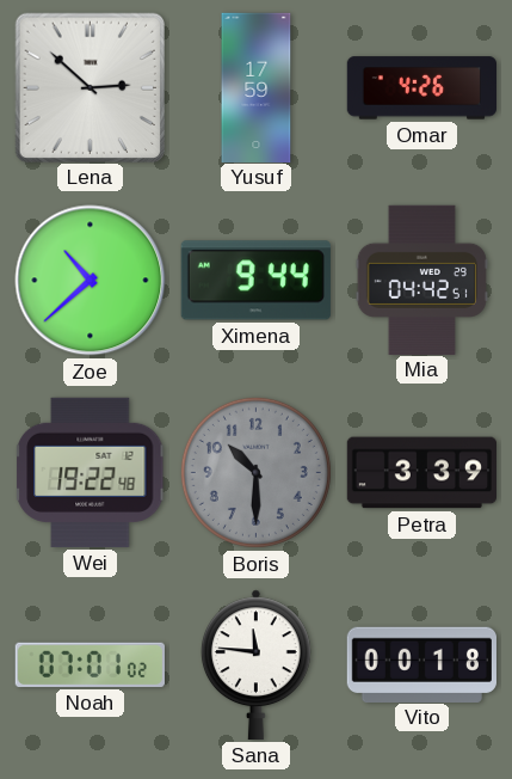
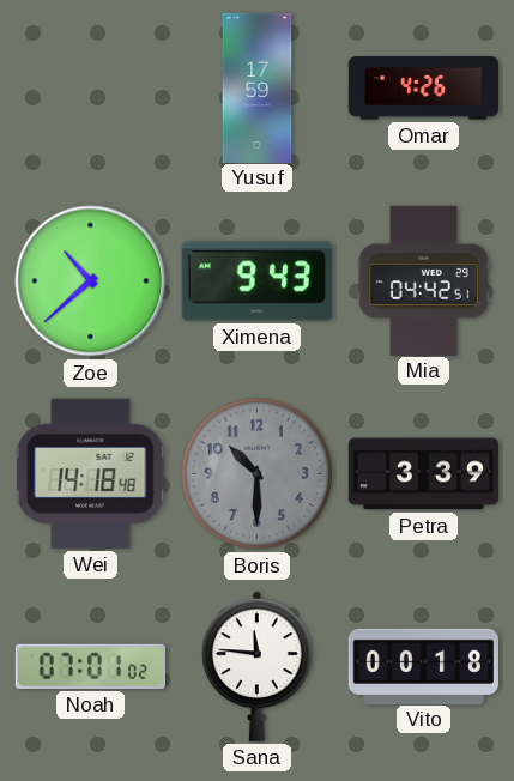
Lena: 2:52 -> none
Ximena: 9:44 -> 9:43
Wei: 19:22 -> 14:18
